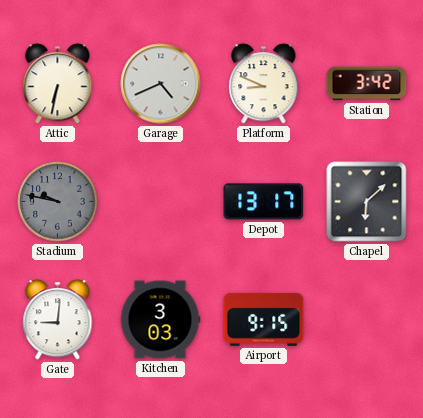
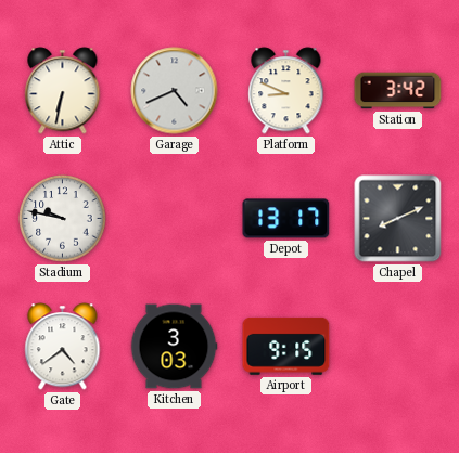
Stadium dial: grey -> white
Chapel: 6:08 -> 8:11
Gate: 9:01 -> 4:39
